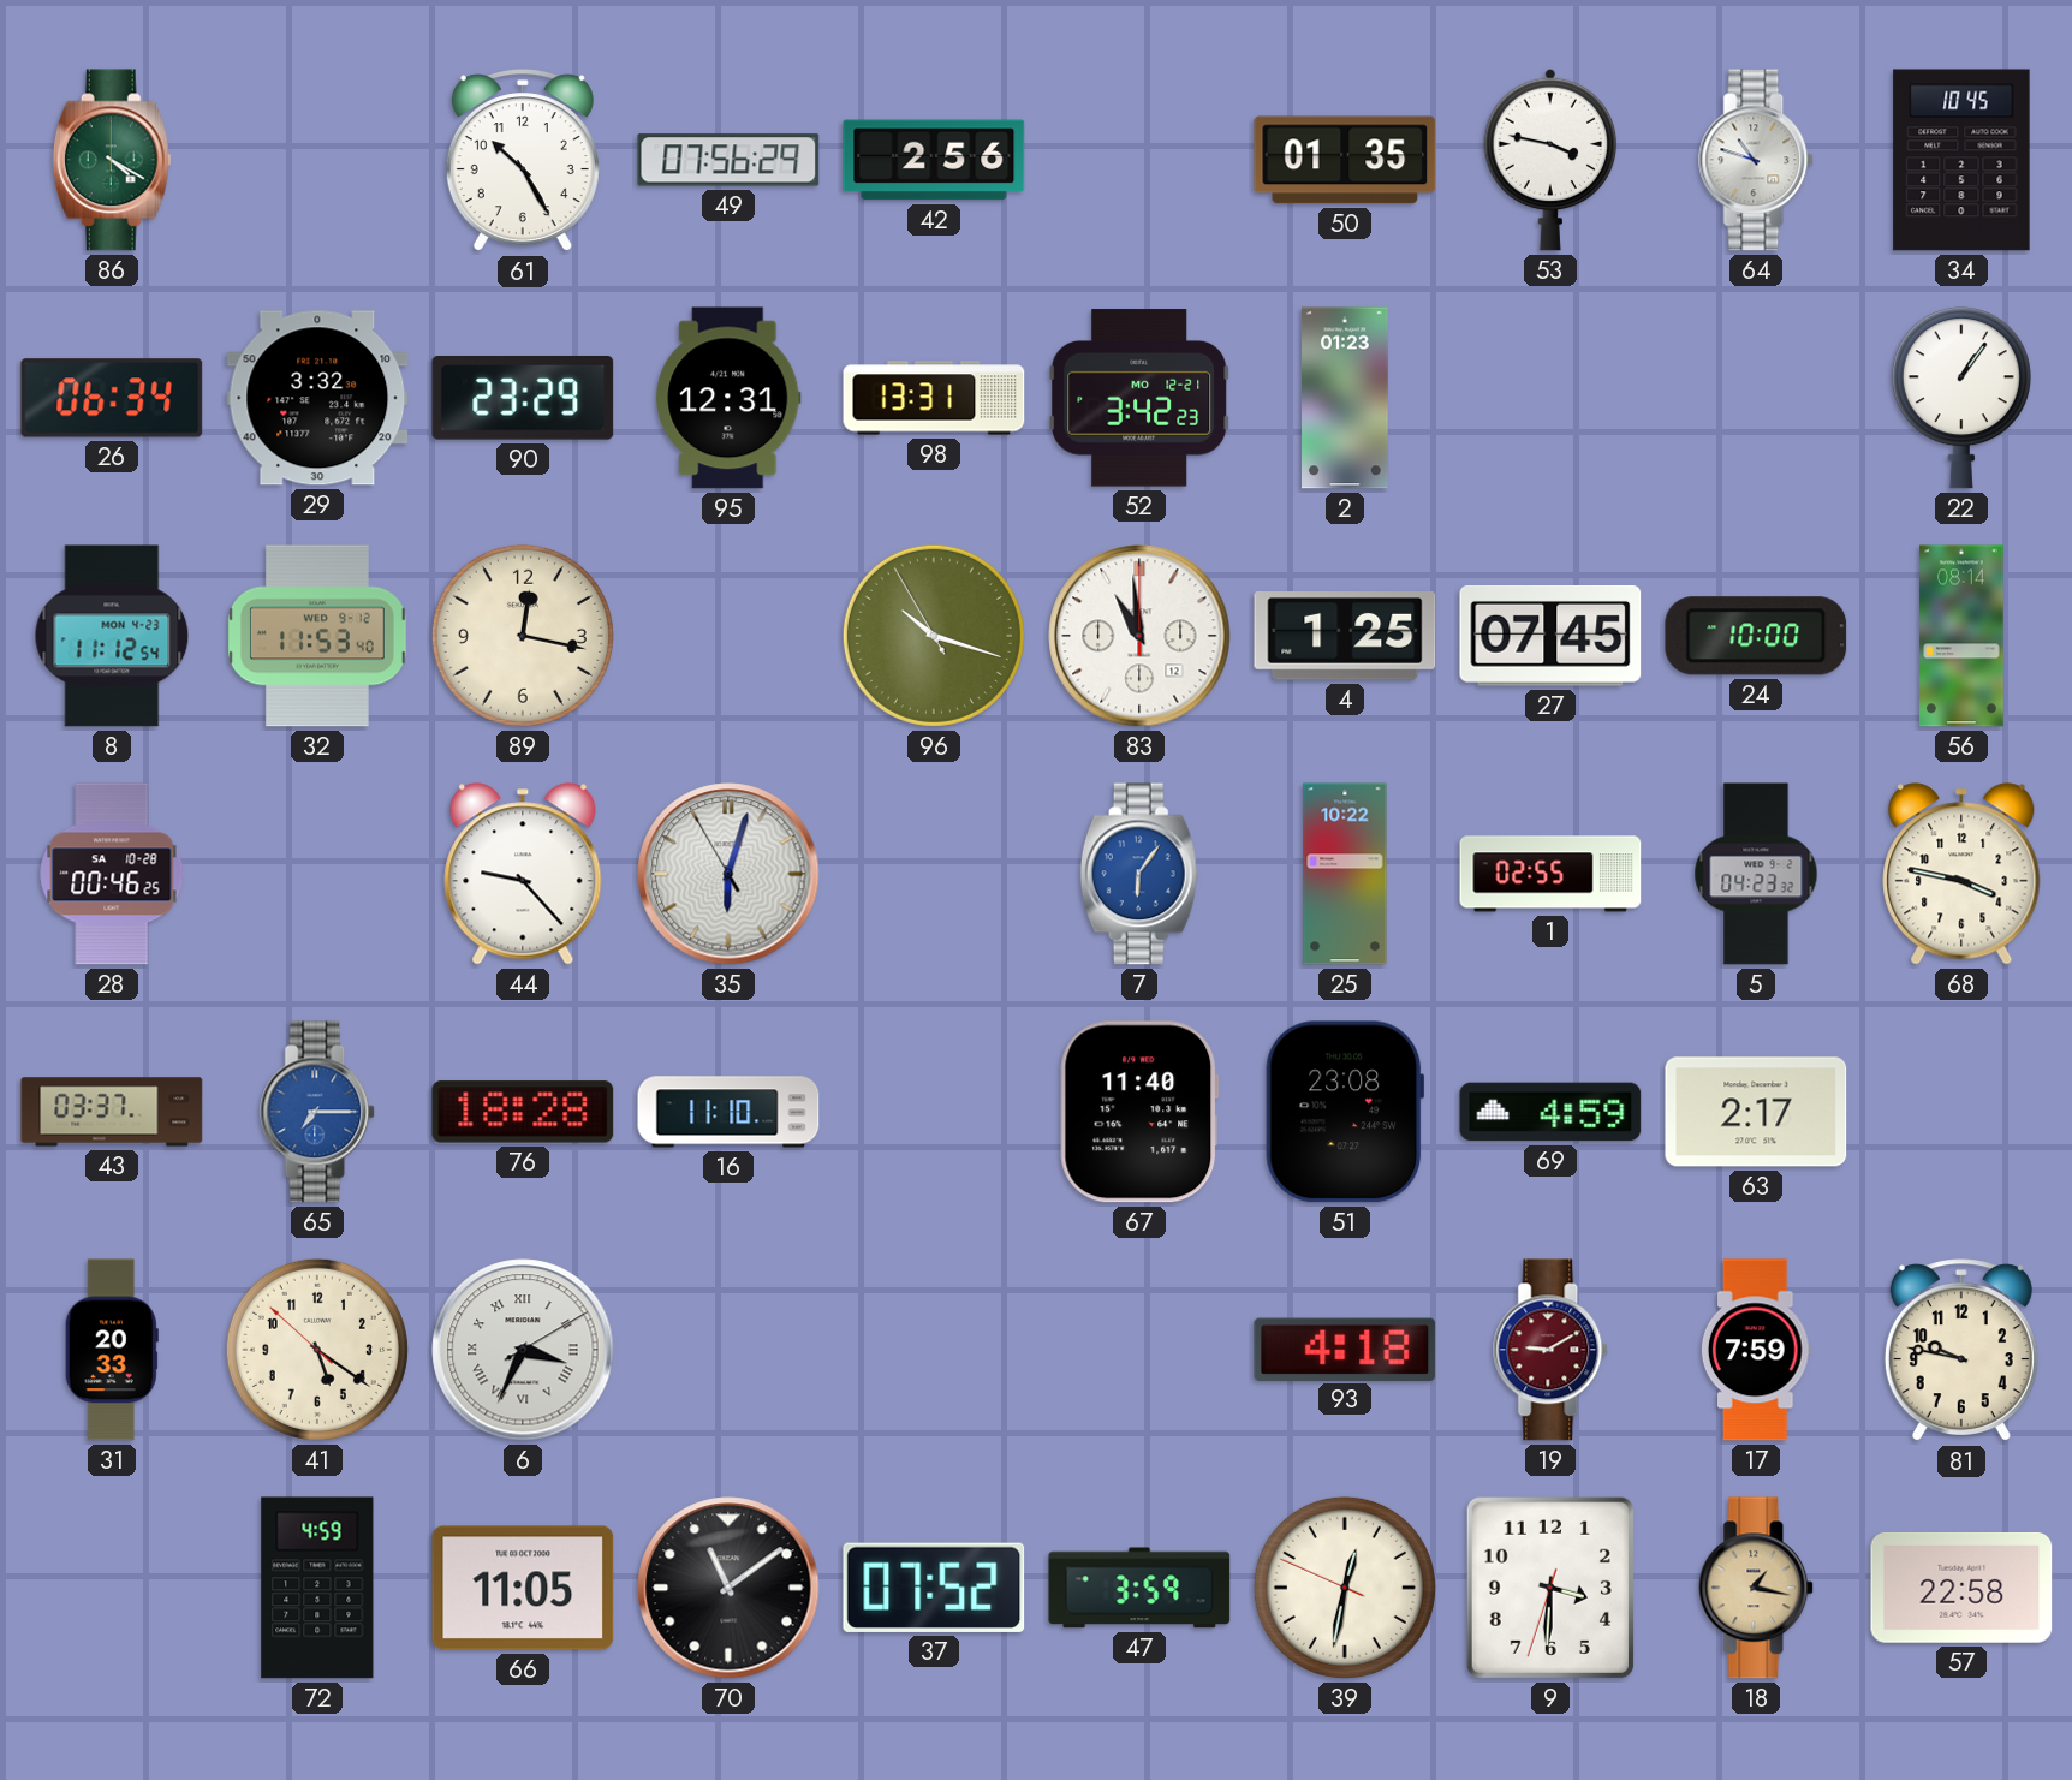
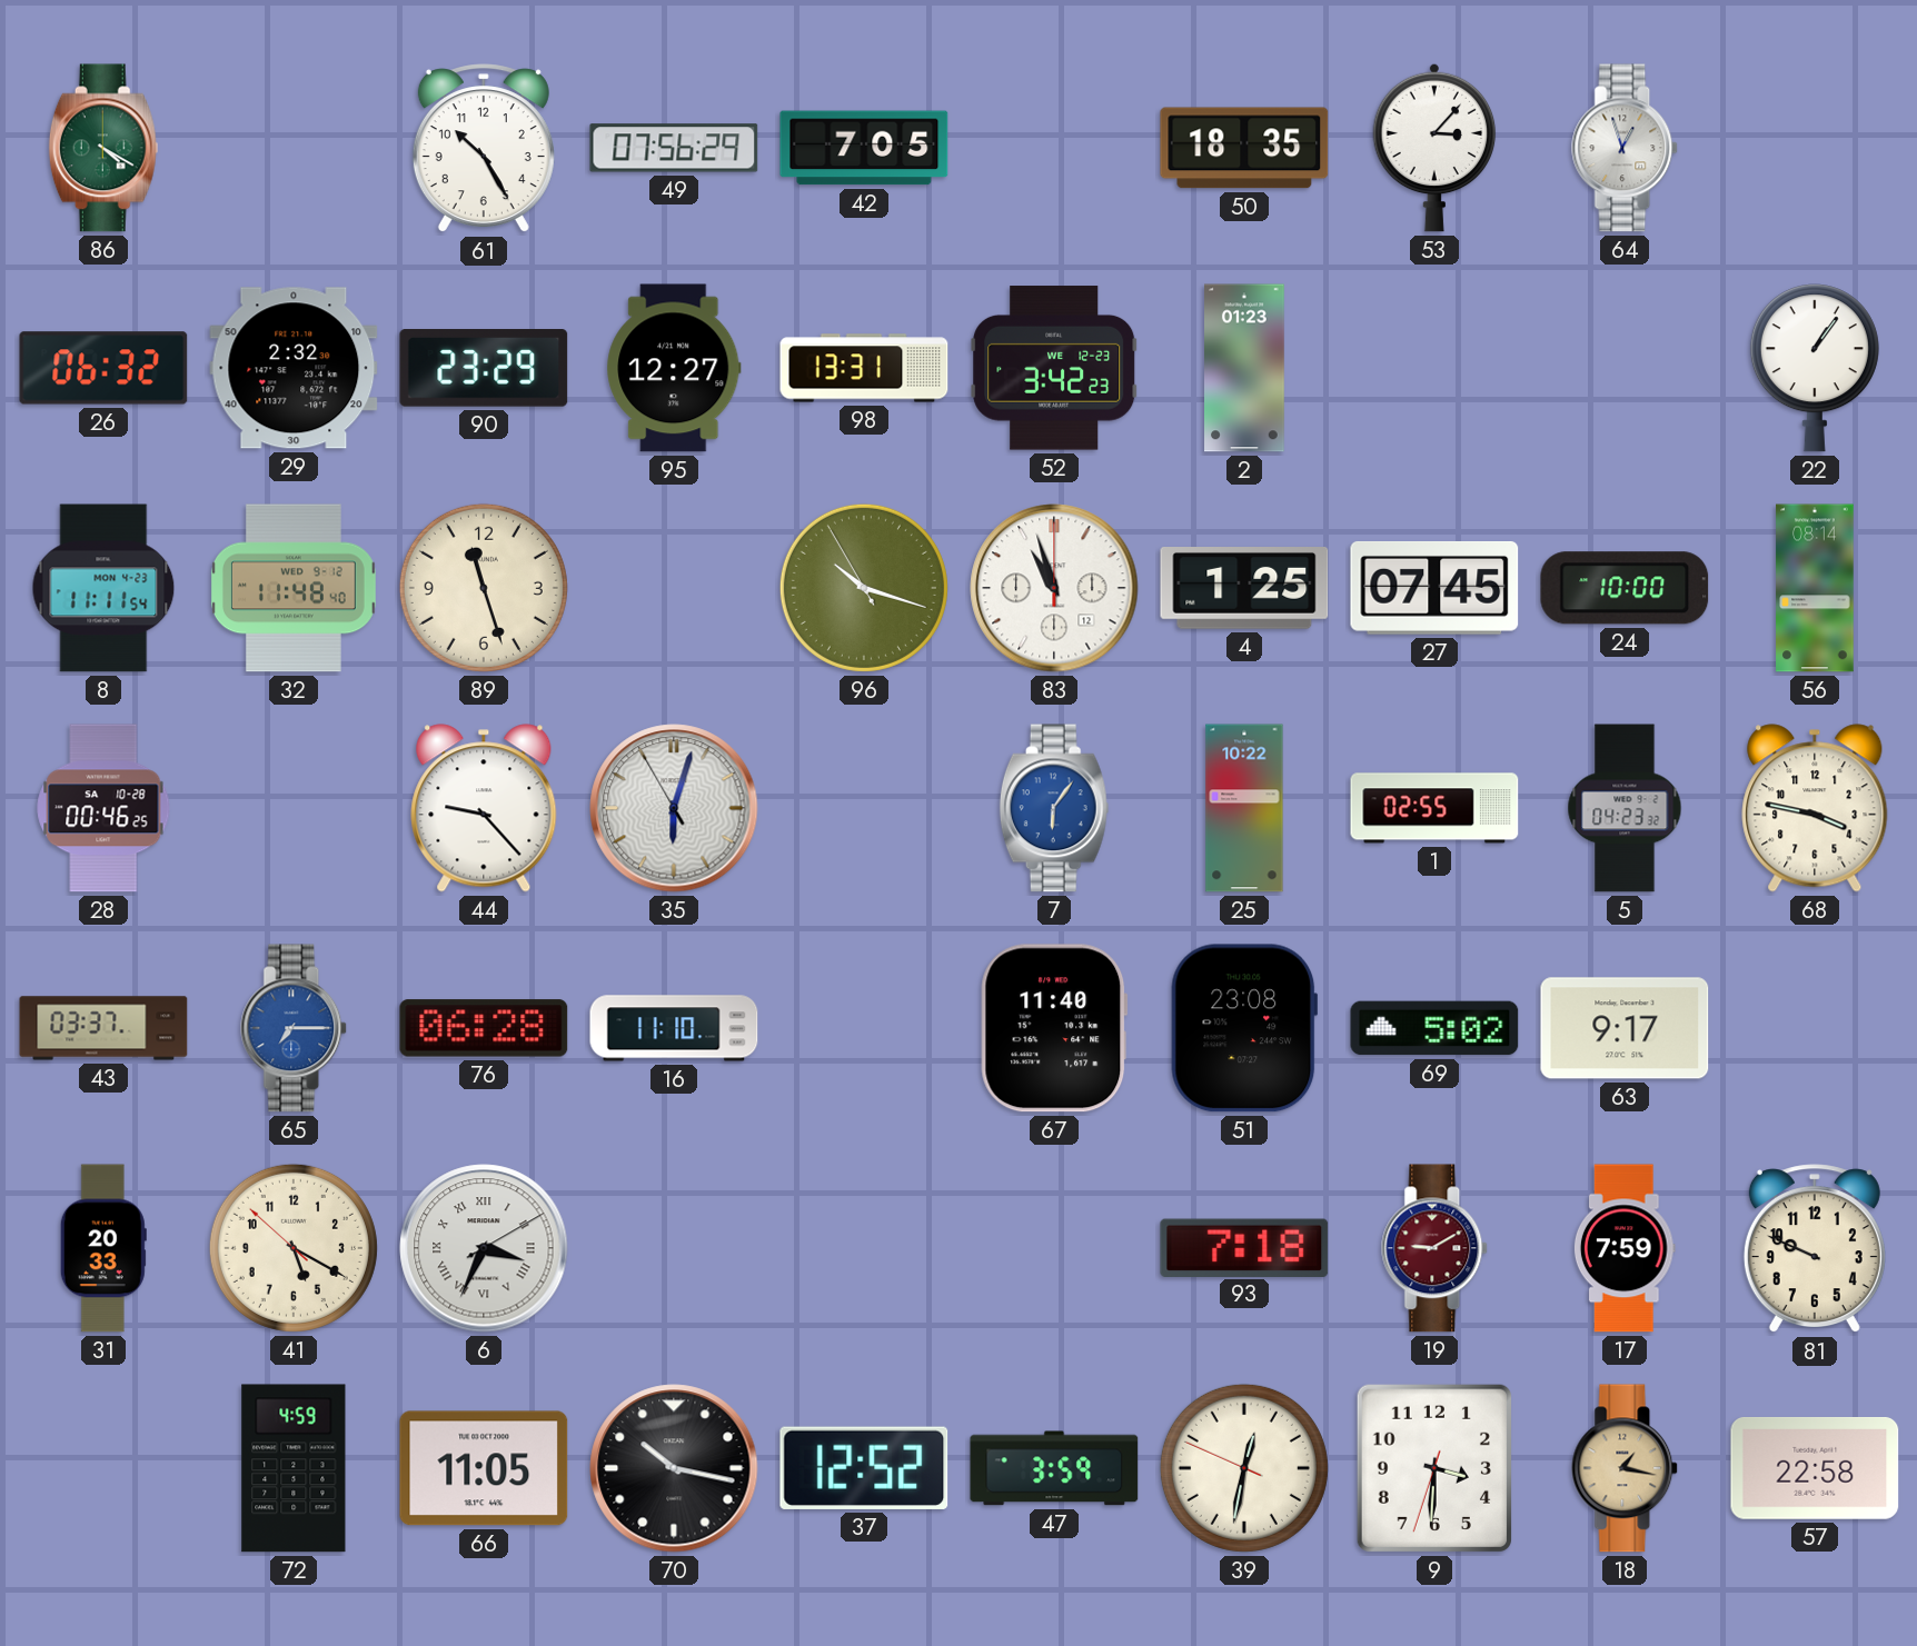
42: 2:56 -> 7:05
50: 01:35 -> 18:35
53: 3:47 -> 3:07
64: 10:48 -> 12:57
34: 10:45 -> none
26: 06:34 -> 06:32
29: 3:32 -> 2:32
95: 12:31 -> 12:27
52 date: MO 12-21 -> WE 12-23
8: 11:12 -> 11:11
32: 11:53 -> 11:48
89: 12:17 -> 11:27
83: 10:59 -> 10:57
76: 18:28 -> 06:28
69: 4:59 -> 5:02
63: 2:17 -> 9:17
41: 5:20 -> 5:19
93: 4:18 -> 7:18
81: 9:47 -> 9:49
70: 11:09 -> 10:17
37: 07:52 -> 12:52
